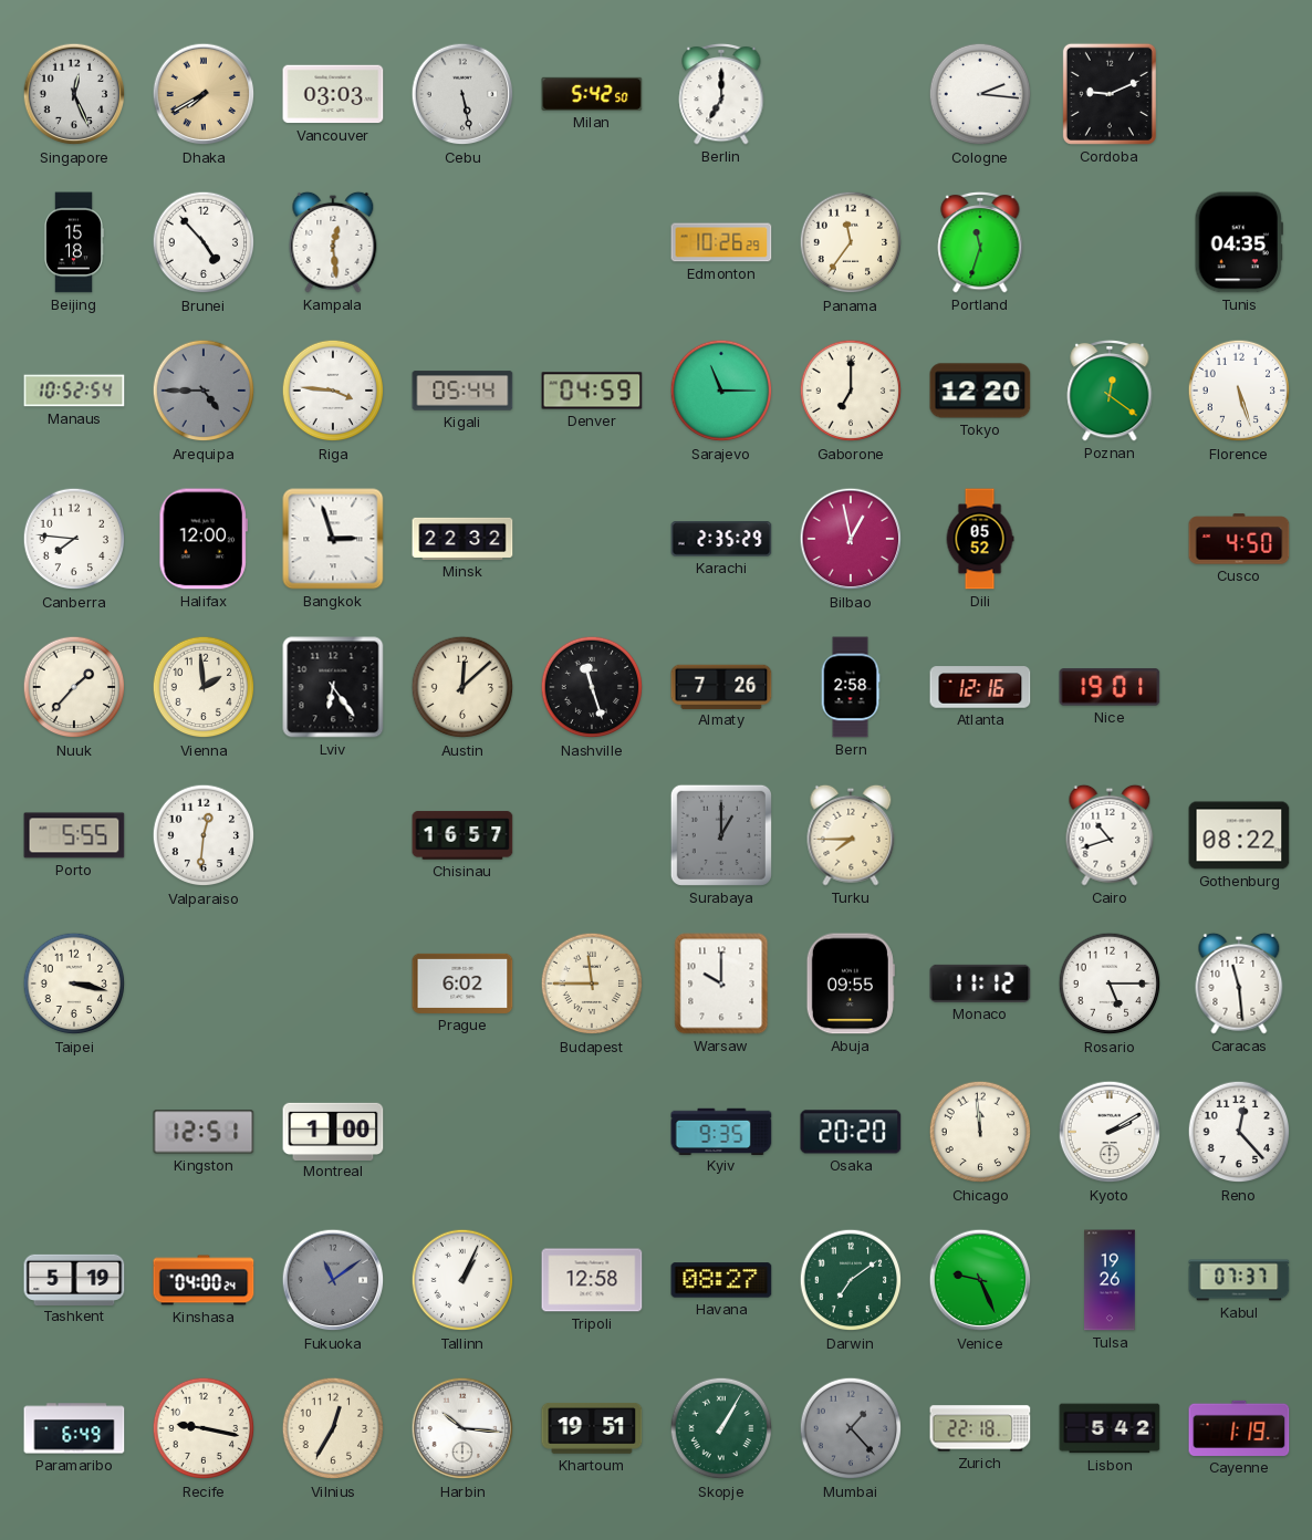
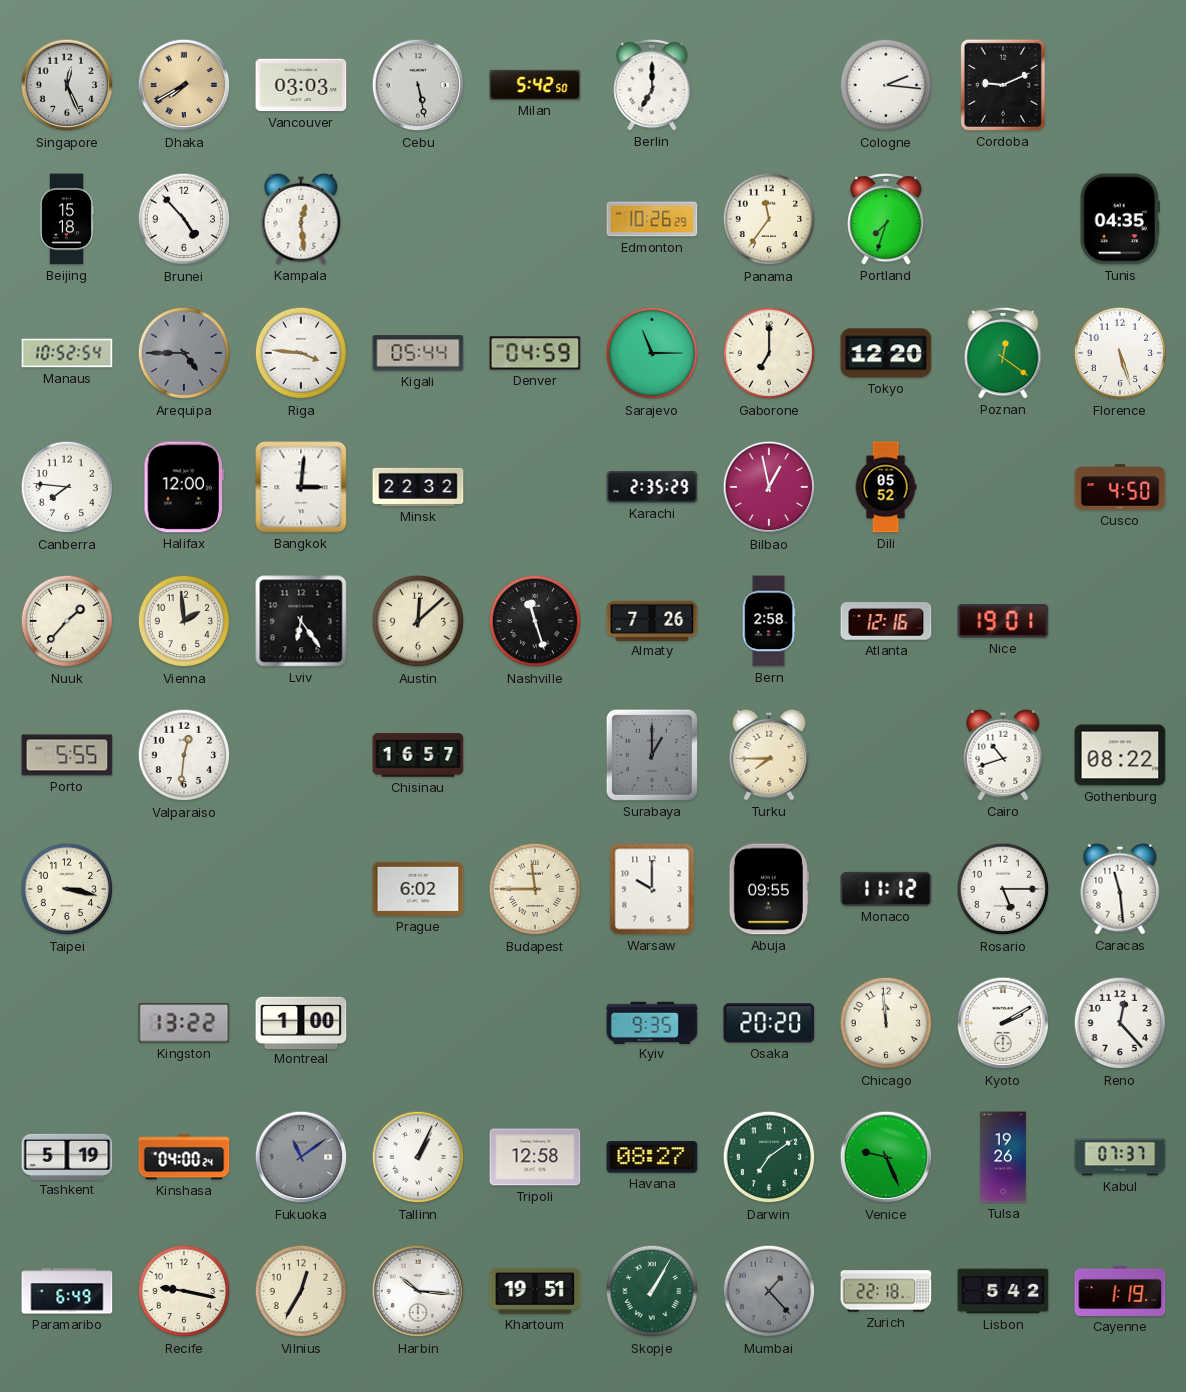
Portland: 11:33 -> 7:33
Bangkok: 2:57 -> 3:01
Kingston: 12:51 -> 13:22
